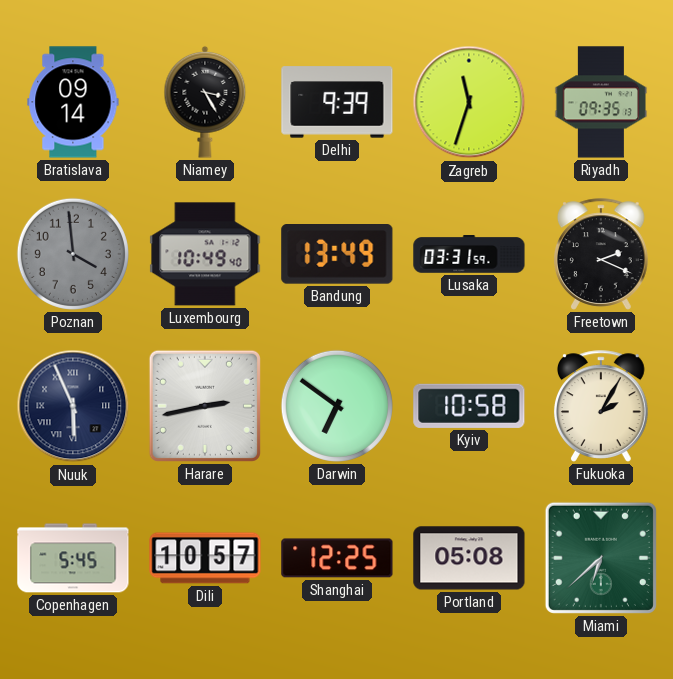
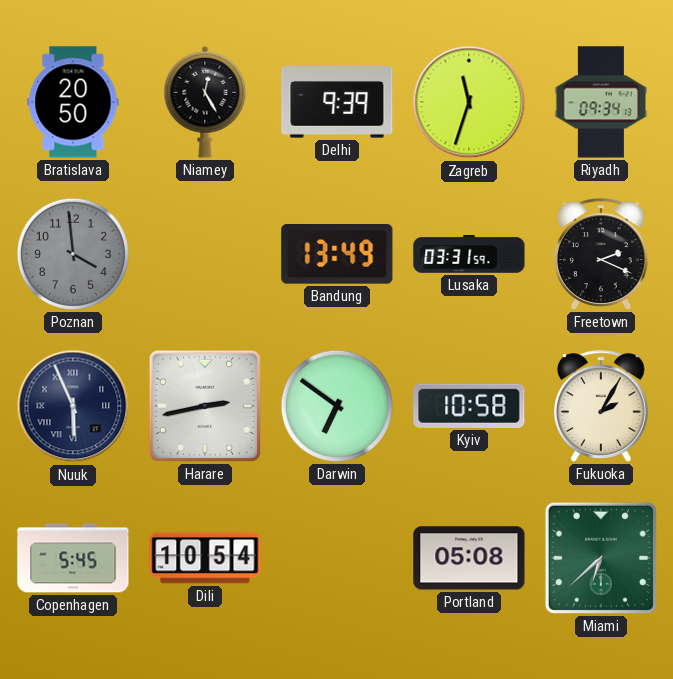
Bratislava: 09:14 -> 20:50
Niamey: 3:25 -> 12:25
Riyadh: 09:35 -> 09:34
Luxembourg: 10:49 -> none
Dili: 10:57 -> 10:54
Shanghai: 12:25 -> none
